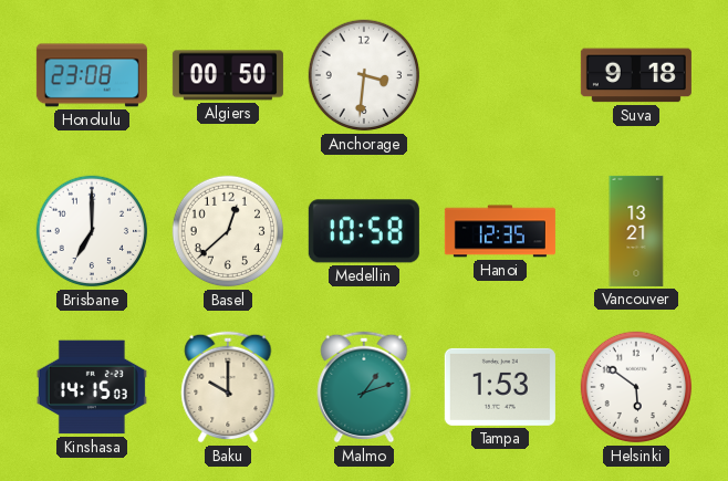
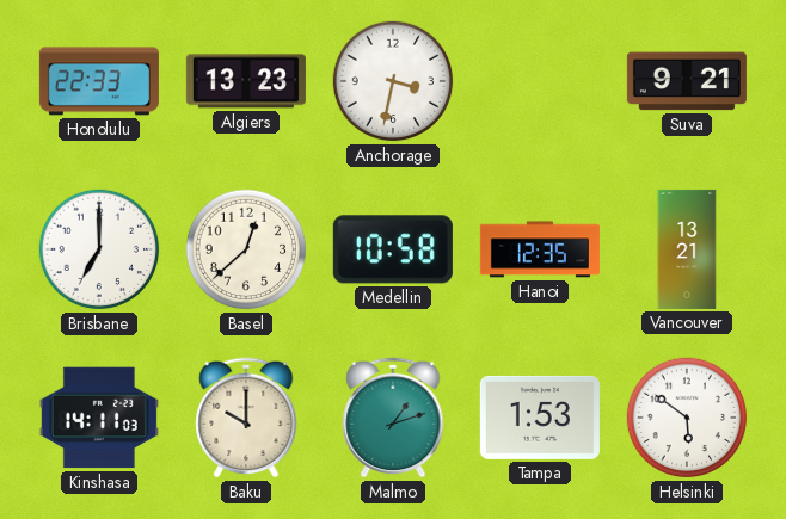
Honolulu: 23:08 -> 22:33
Algiers: 00:50 -> 13:23
Anchorage: 3:31 -> 3:32
Suva: 9:18 -> 9:21
Kinshasa: 14:15 -> 14:11
